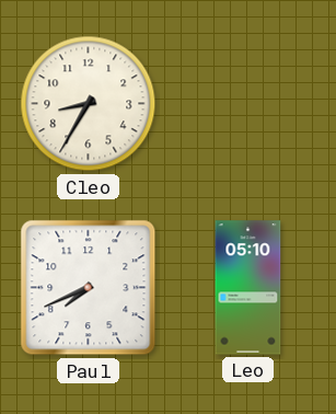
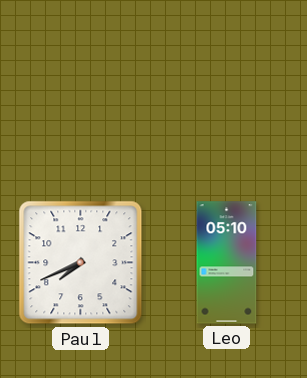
Cleo: 8:35 -> none
